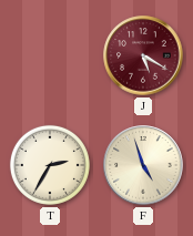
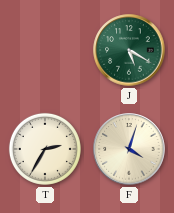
J dial: burgundy -> green
F: 4:57 -> 4:03
